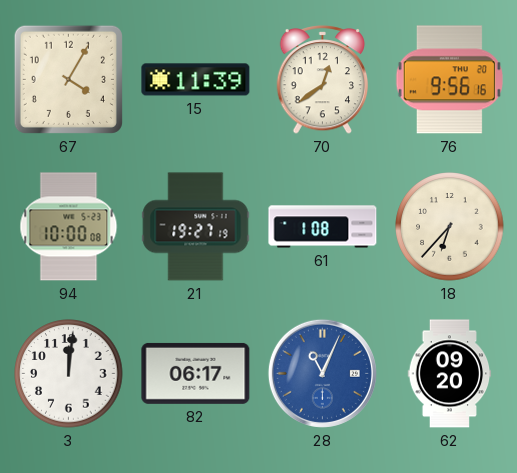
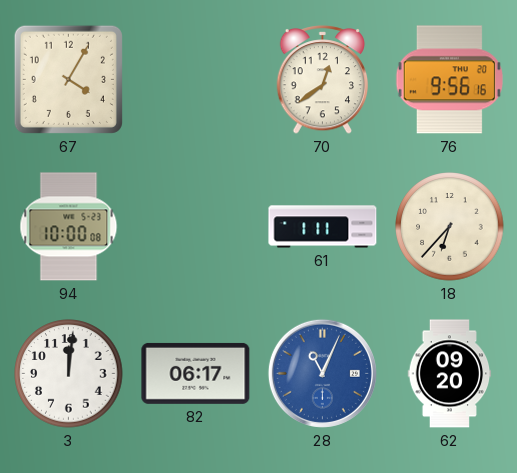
15: 11:39 -> none
21: 19:27 -> none
61: 1:08 -> 1:11
